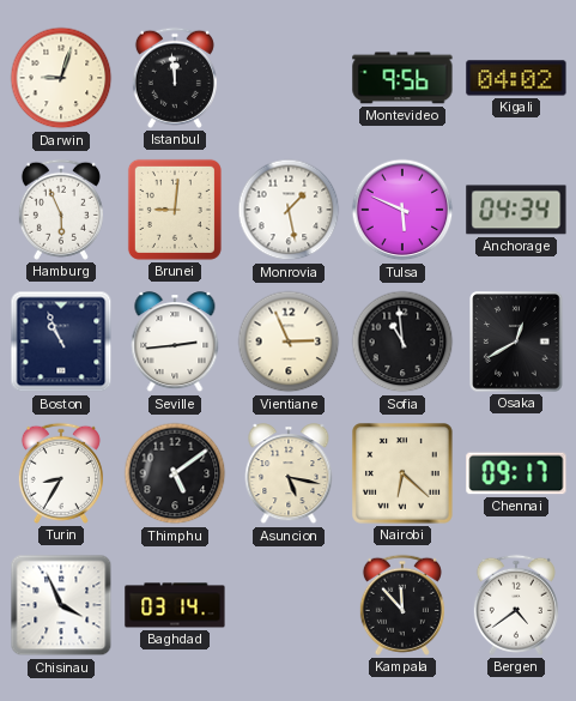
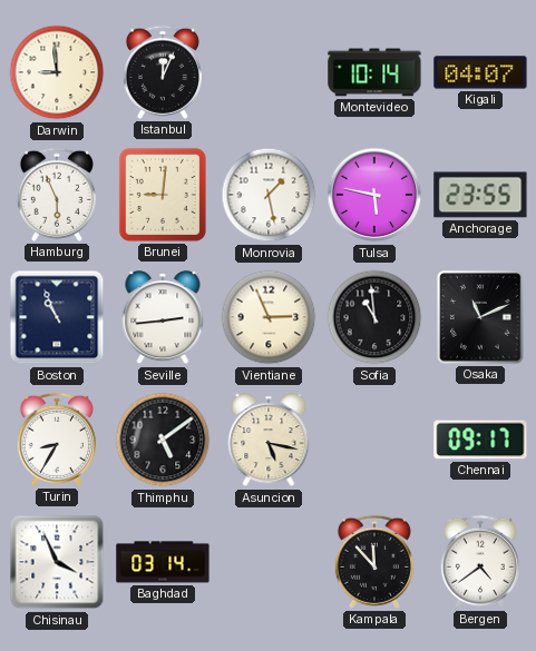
Darwin: 9:03 -> 8:59
Istanbul: 11:59 -> 12:04
Montevideo: 9:56 -> 10:14
Kigali: 04:02 -> 04:07
Tulsa: 5:49 -> 5:47
Anchorage: 04:34 -> 23:55
Osaka: 12:40 -> 11:11
Nairobi: 6:22 -> none
